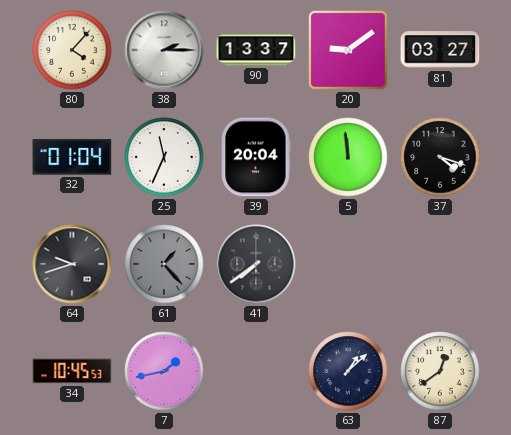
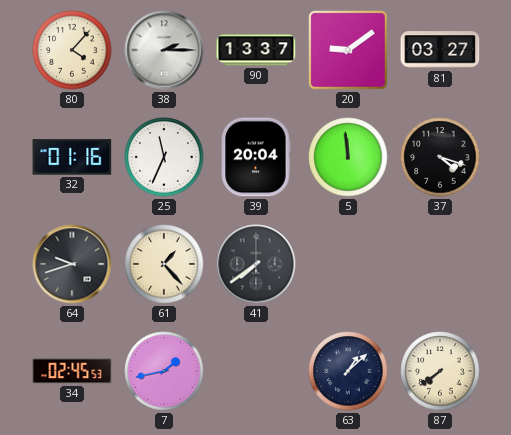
32: 01:04 -> 01:16
61 dial: grey -> cream
34: 10:45 -> 02:45
87: 12:39 -> 7:39
